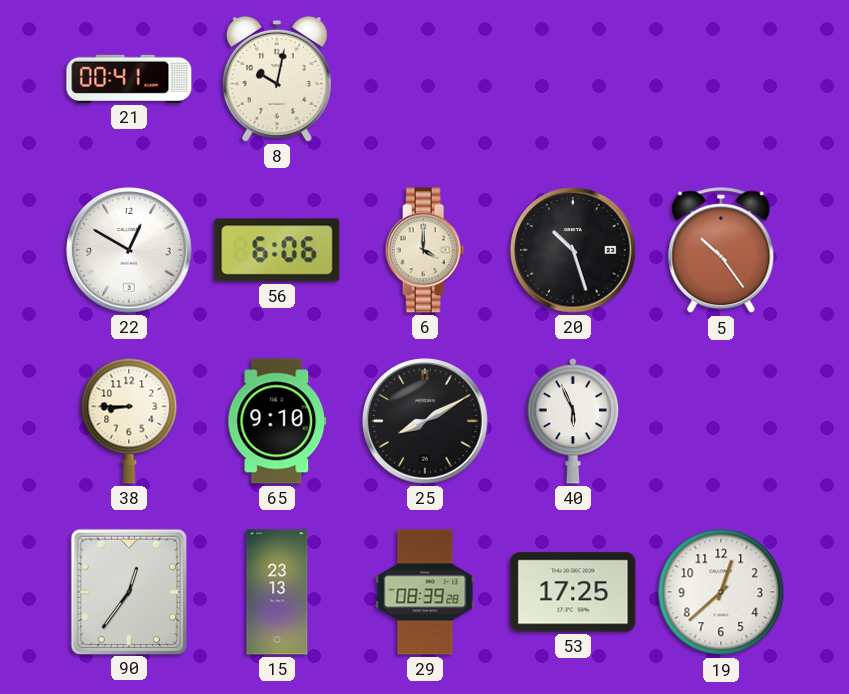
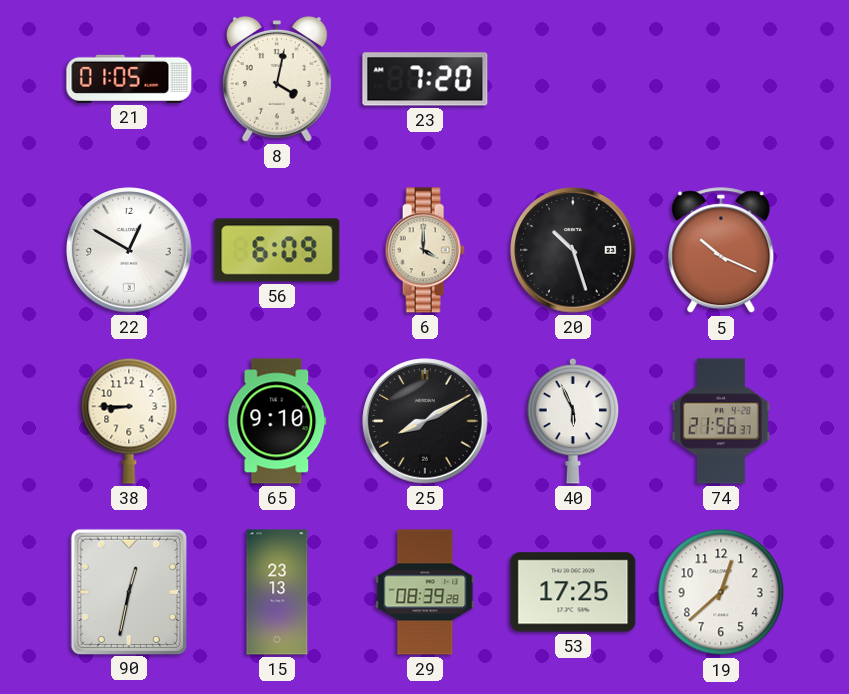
21: 00:41 -> 01:05
8: 10:02 -> 4:02
23: none -> 7:20
56: 6:06 -> 6:09
5: 10:24 -> 10:19
74: none -> 21:56
90: 12:36 -> 12:32
